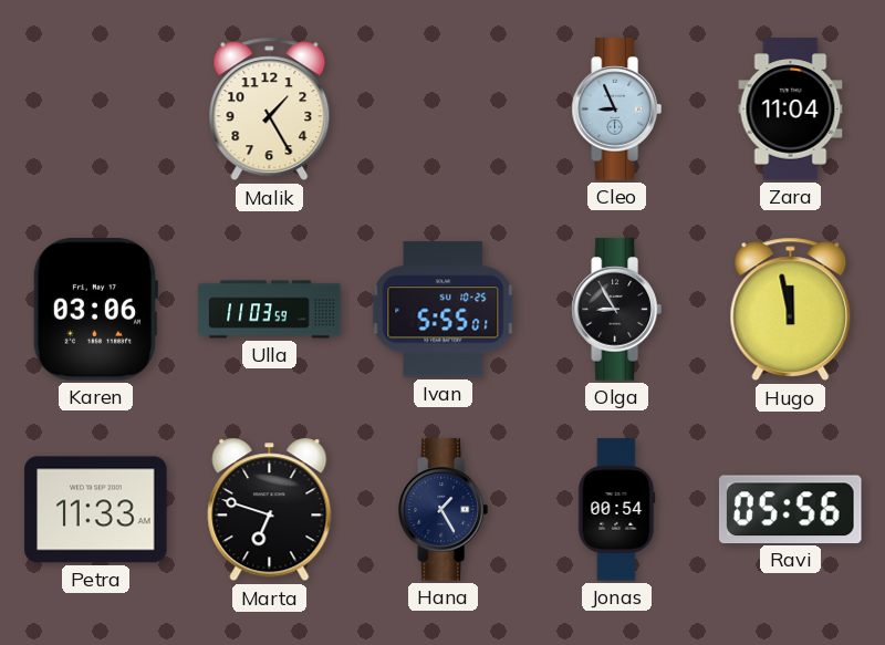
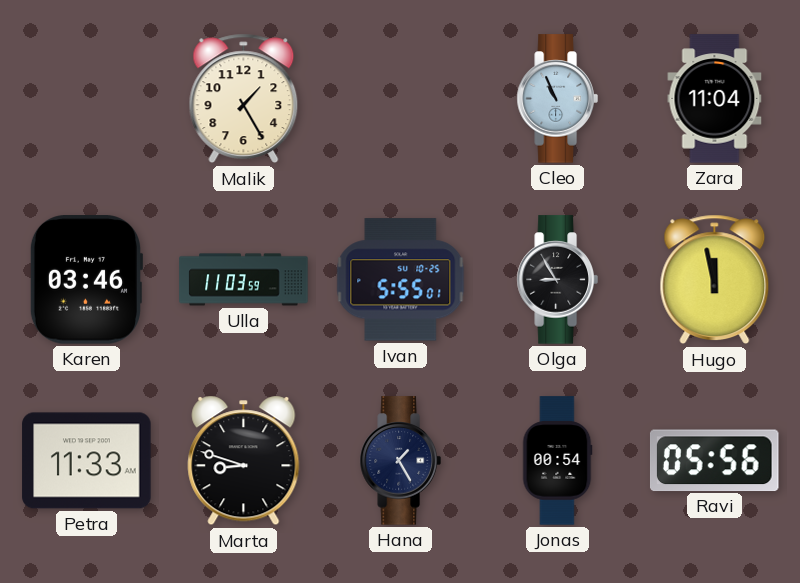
Cleo: 8:56 -> 10:56
Karen: 03:06 -> 03:46
Marta: 6:48 -> 8:48
